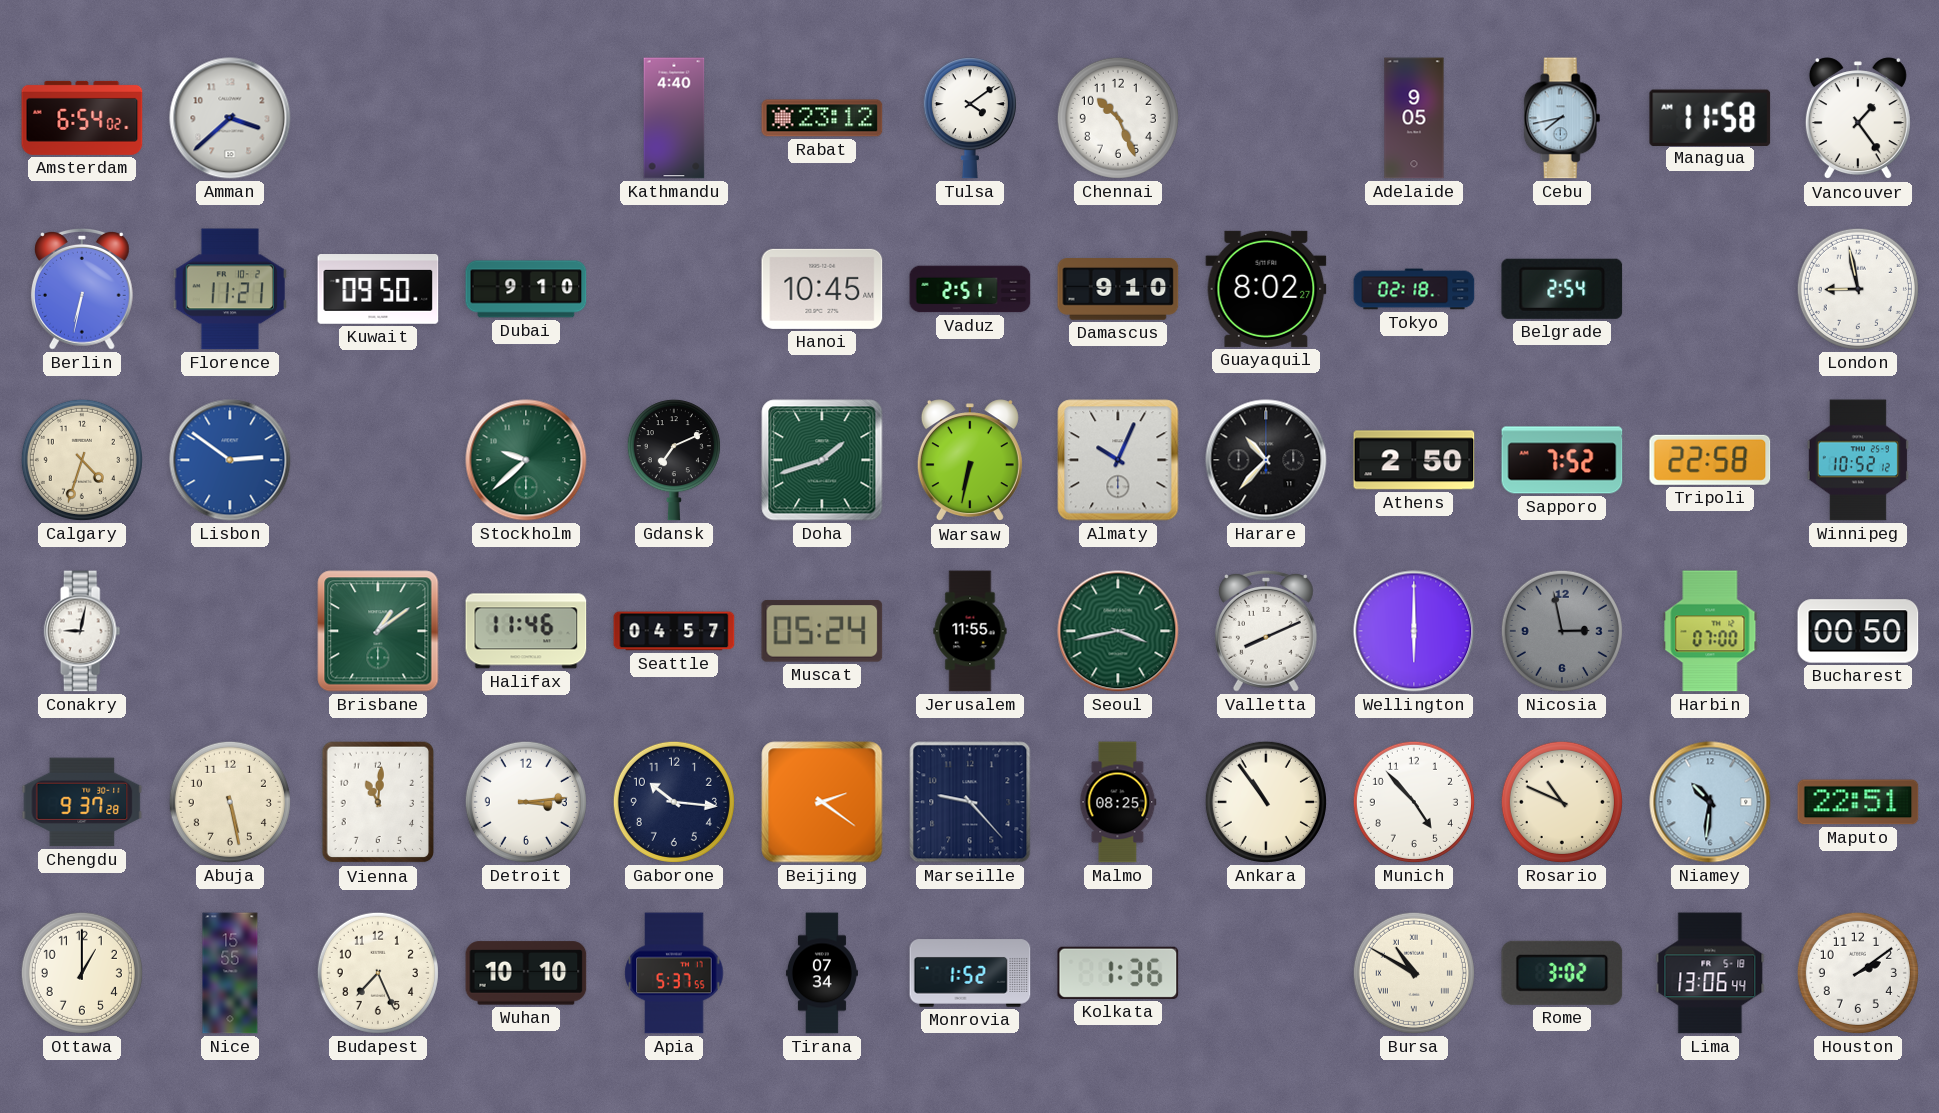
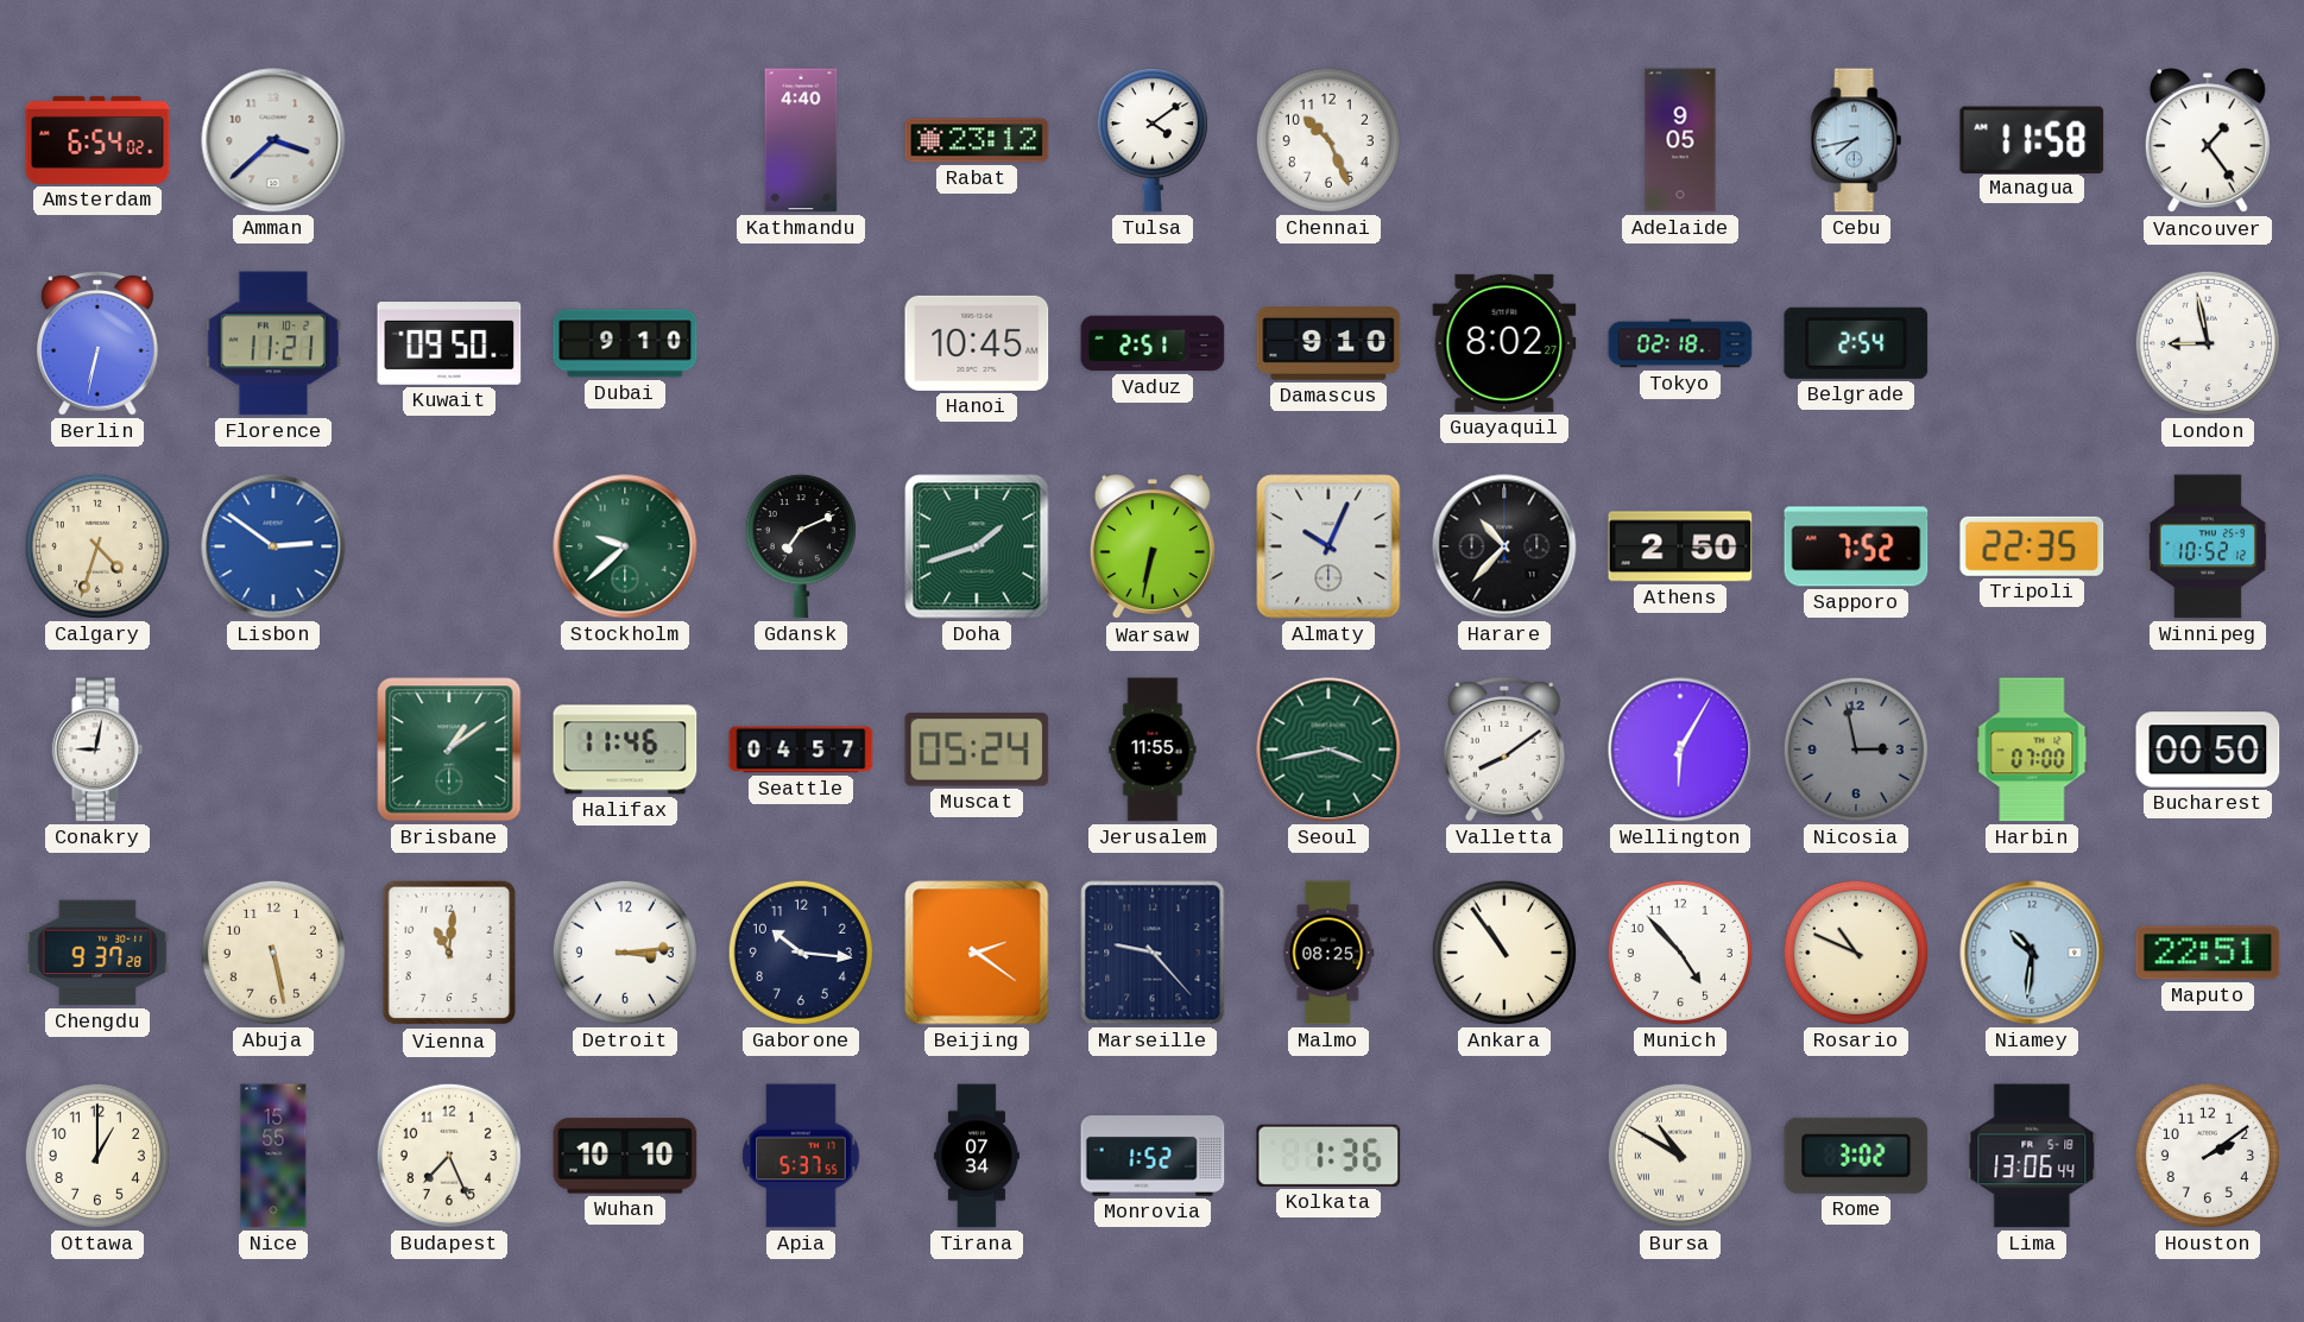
Tripoli: 22:58 -> 22:35
Valletta: 8:11 -> 8:09
Wellington: 6:00 -> 6:05
